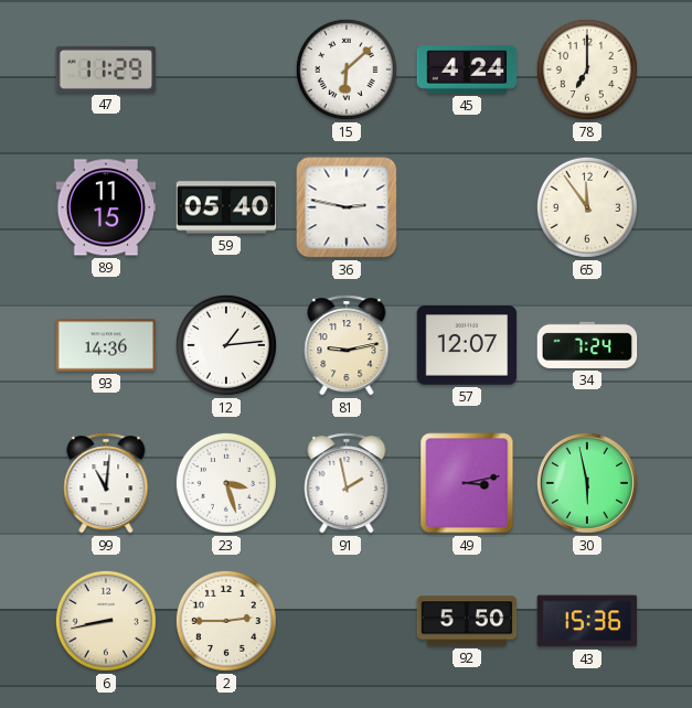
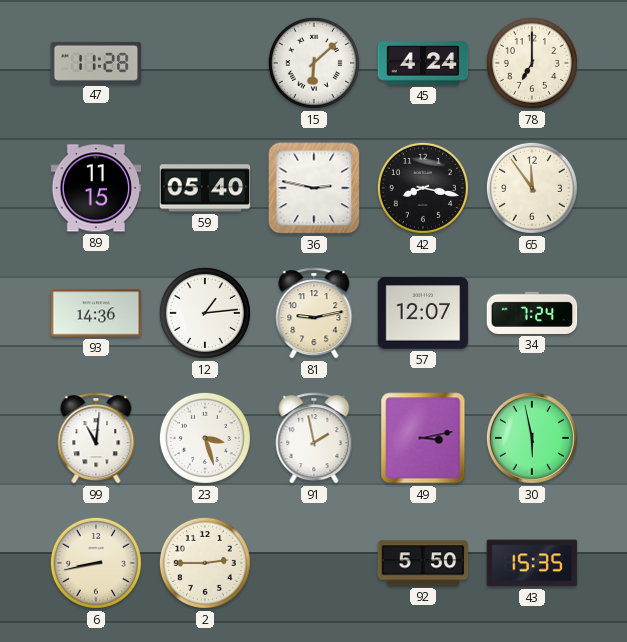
47: 11:29 -> 11:28
42: none -> 8:17
43: 15:36 -> 15:35
